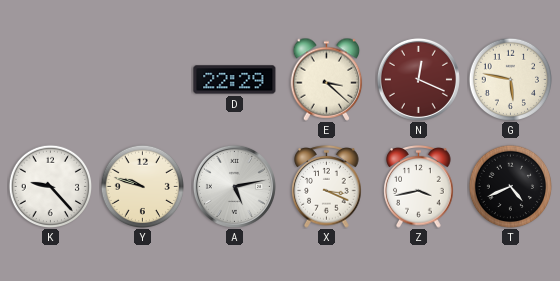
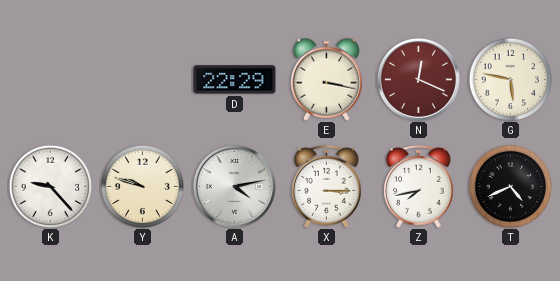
E: 3:22 -> 3:17
A: 5:13 -> 4:13
X: 3:19 -> 3:15
Z: 3:43 -> 7:43
